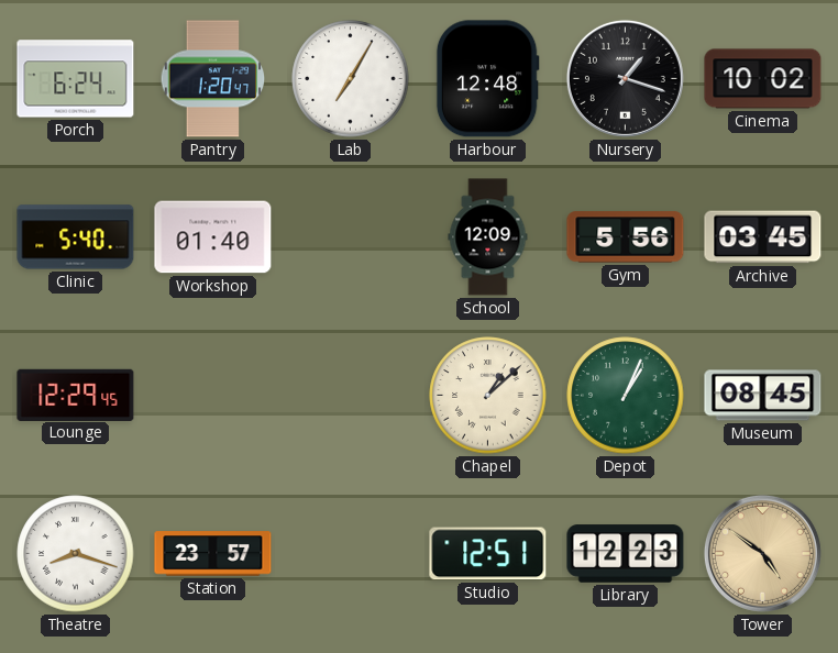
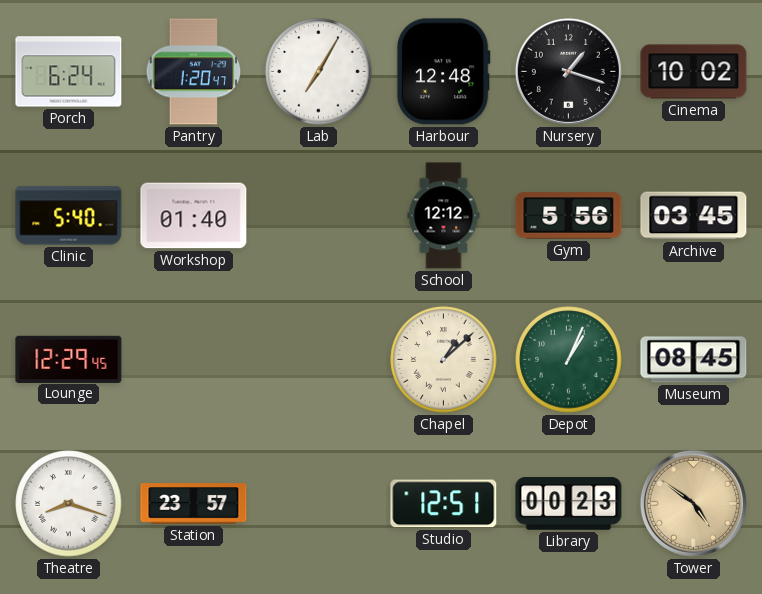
School: 12:09 -> 12:12
Library: 12:23 -> 00:23
